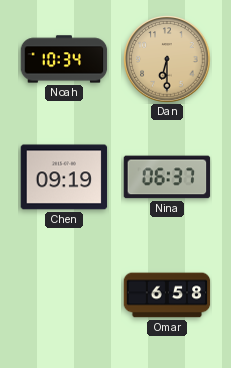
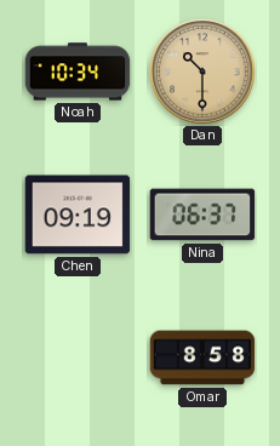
Dan: 6:30 -> 10:30
Omar: 6:58 -> 8:58
